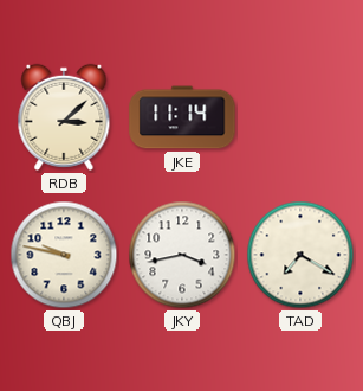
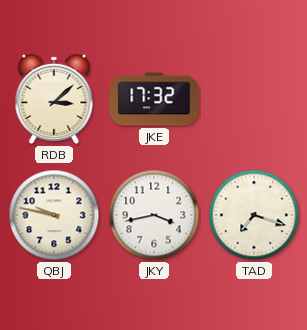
JKE: 11:14 -> 17:32
TAD: 7:20 -> 7:18
